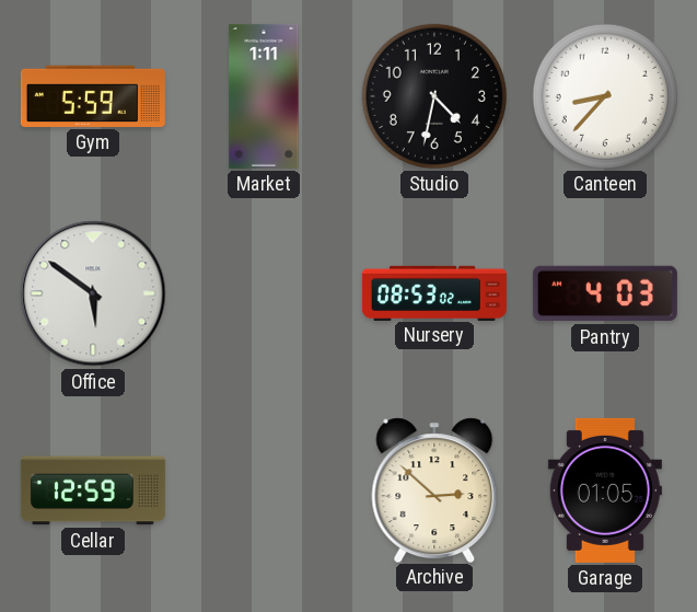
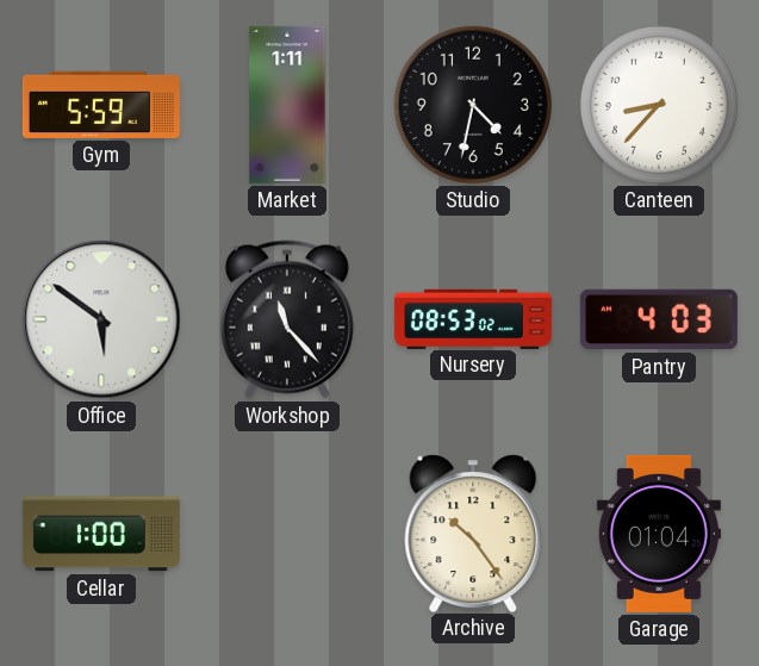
Workshop: none -> 11:23
Cellar: 12:59 -> 1:00
Archive: 2:52 -> 10:24
Garage: 01:05 -> 01:04
